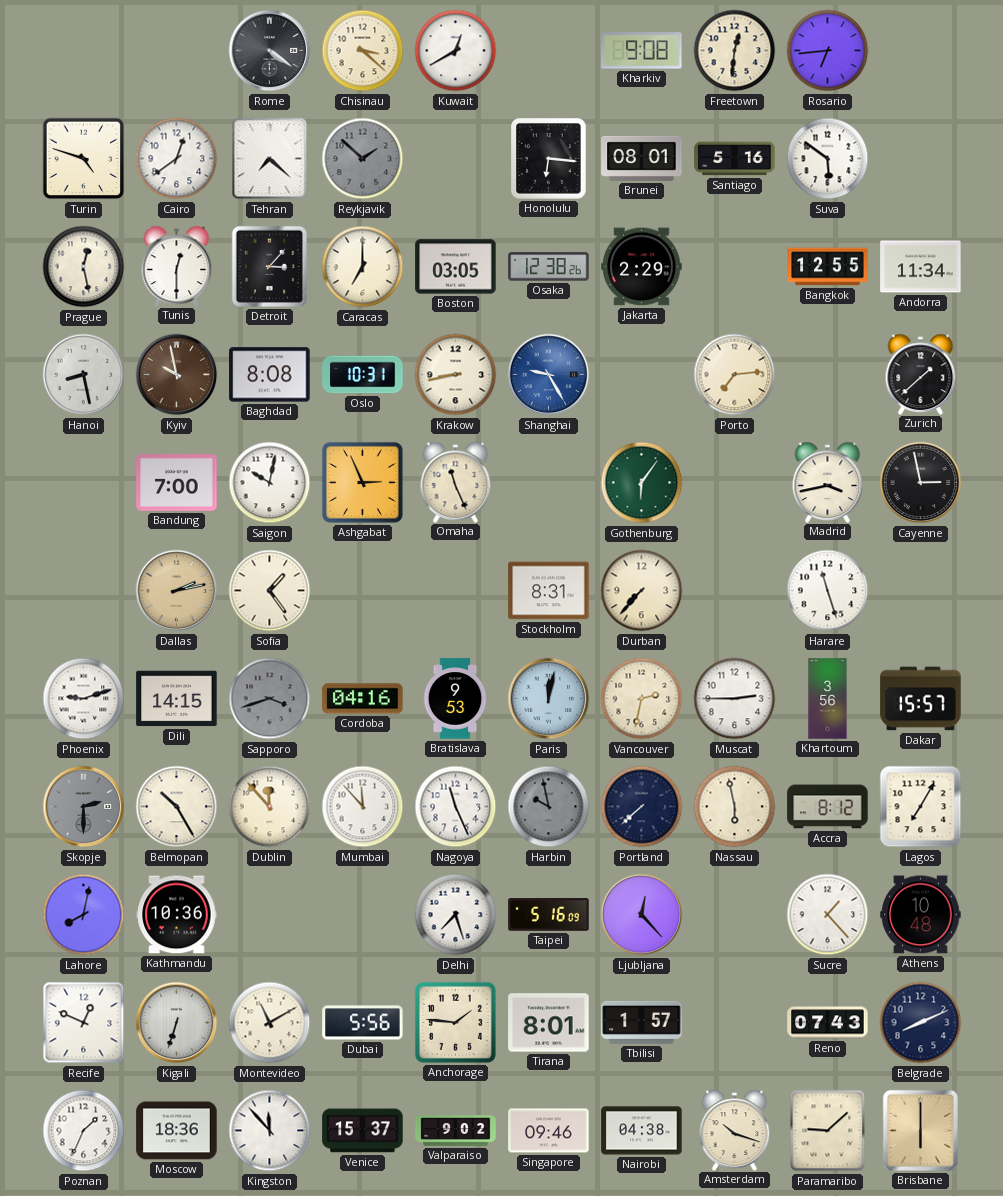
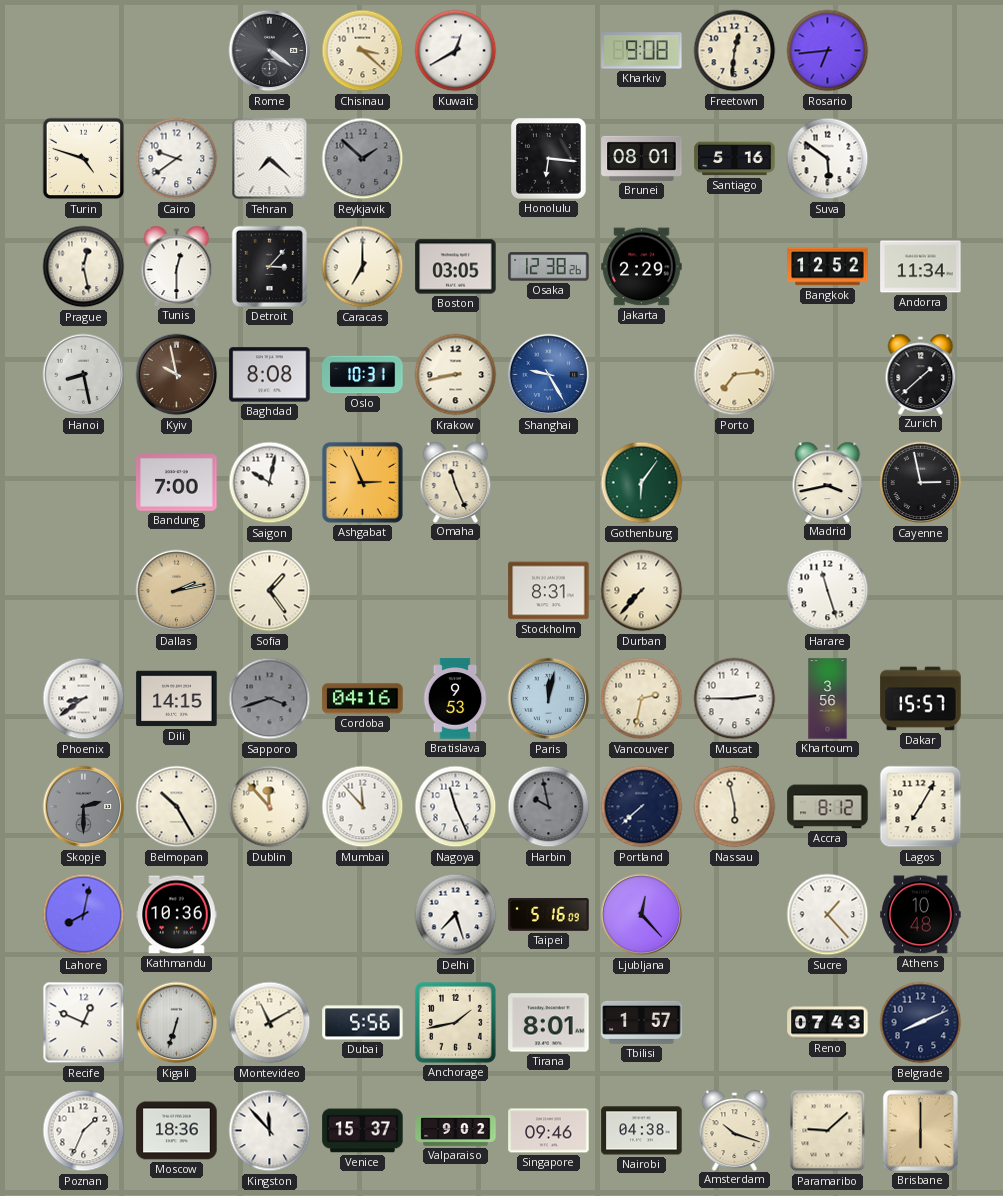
Cairo: 12:39 -> 9:39
Bangkok: 12:55 -> 12:52
Phoenix: 9:12 -> 8:39
Anchorage: 1:46 -> 1:43
